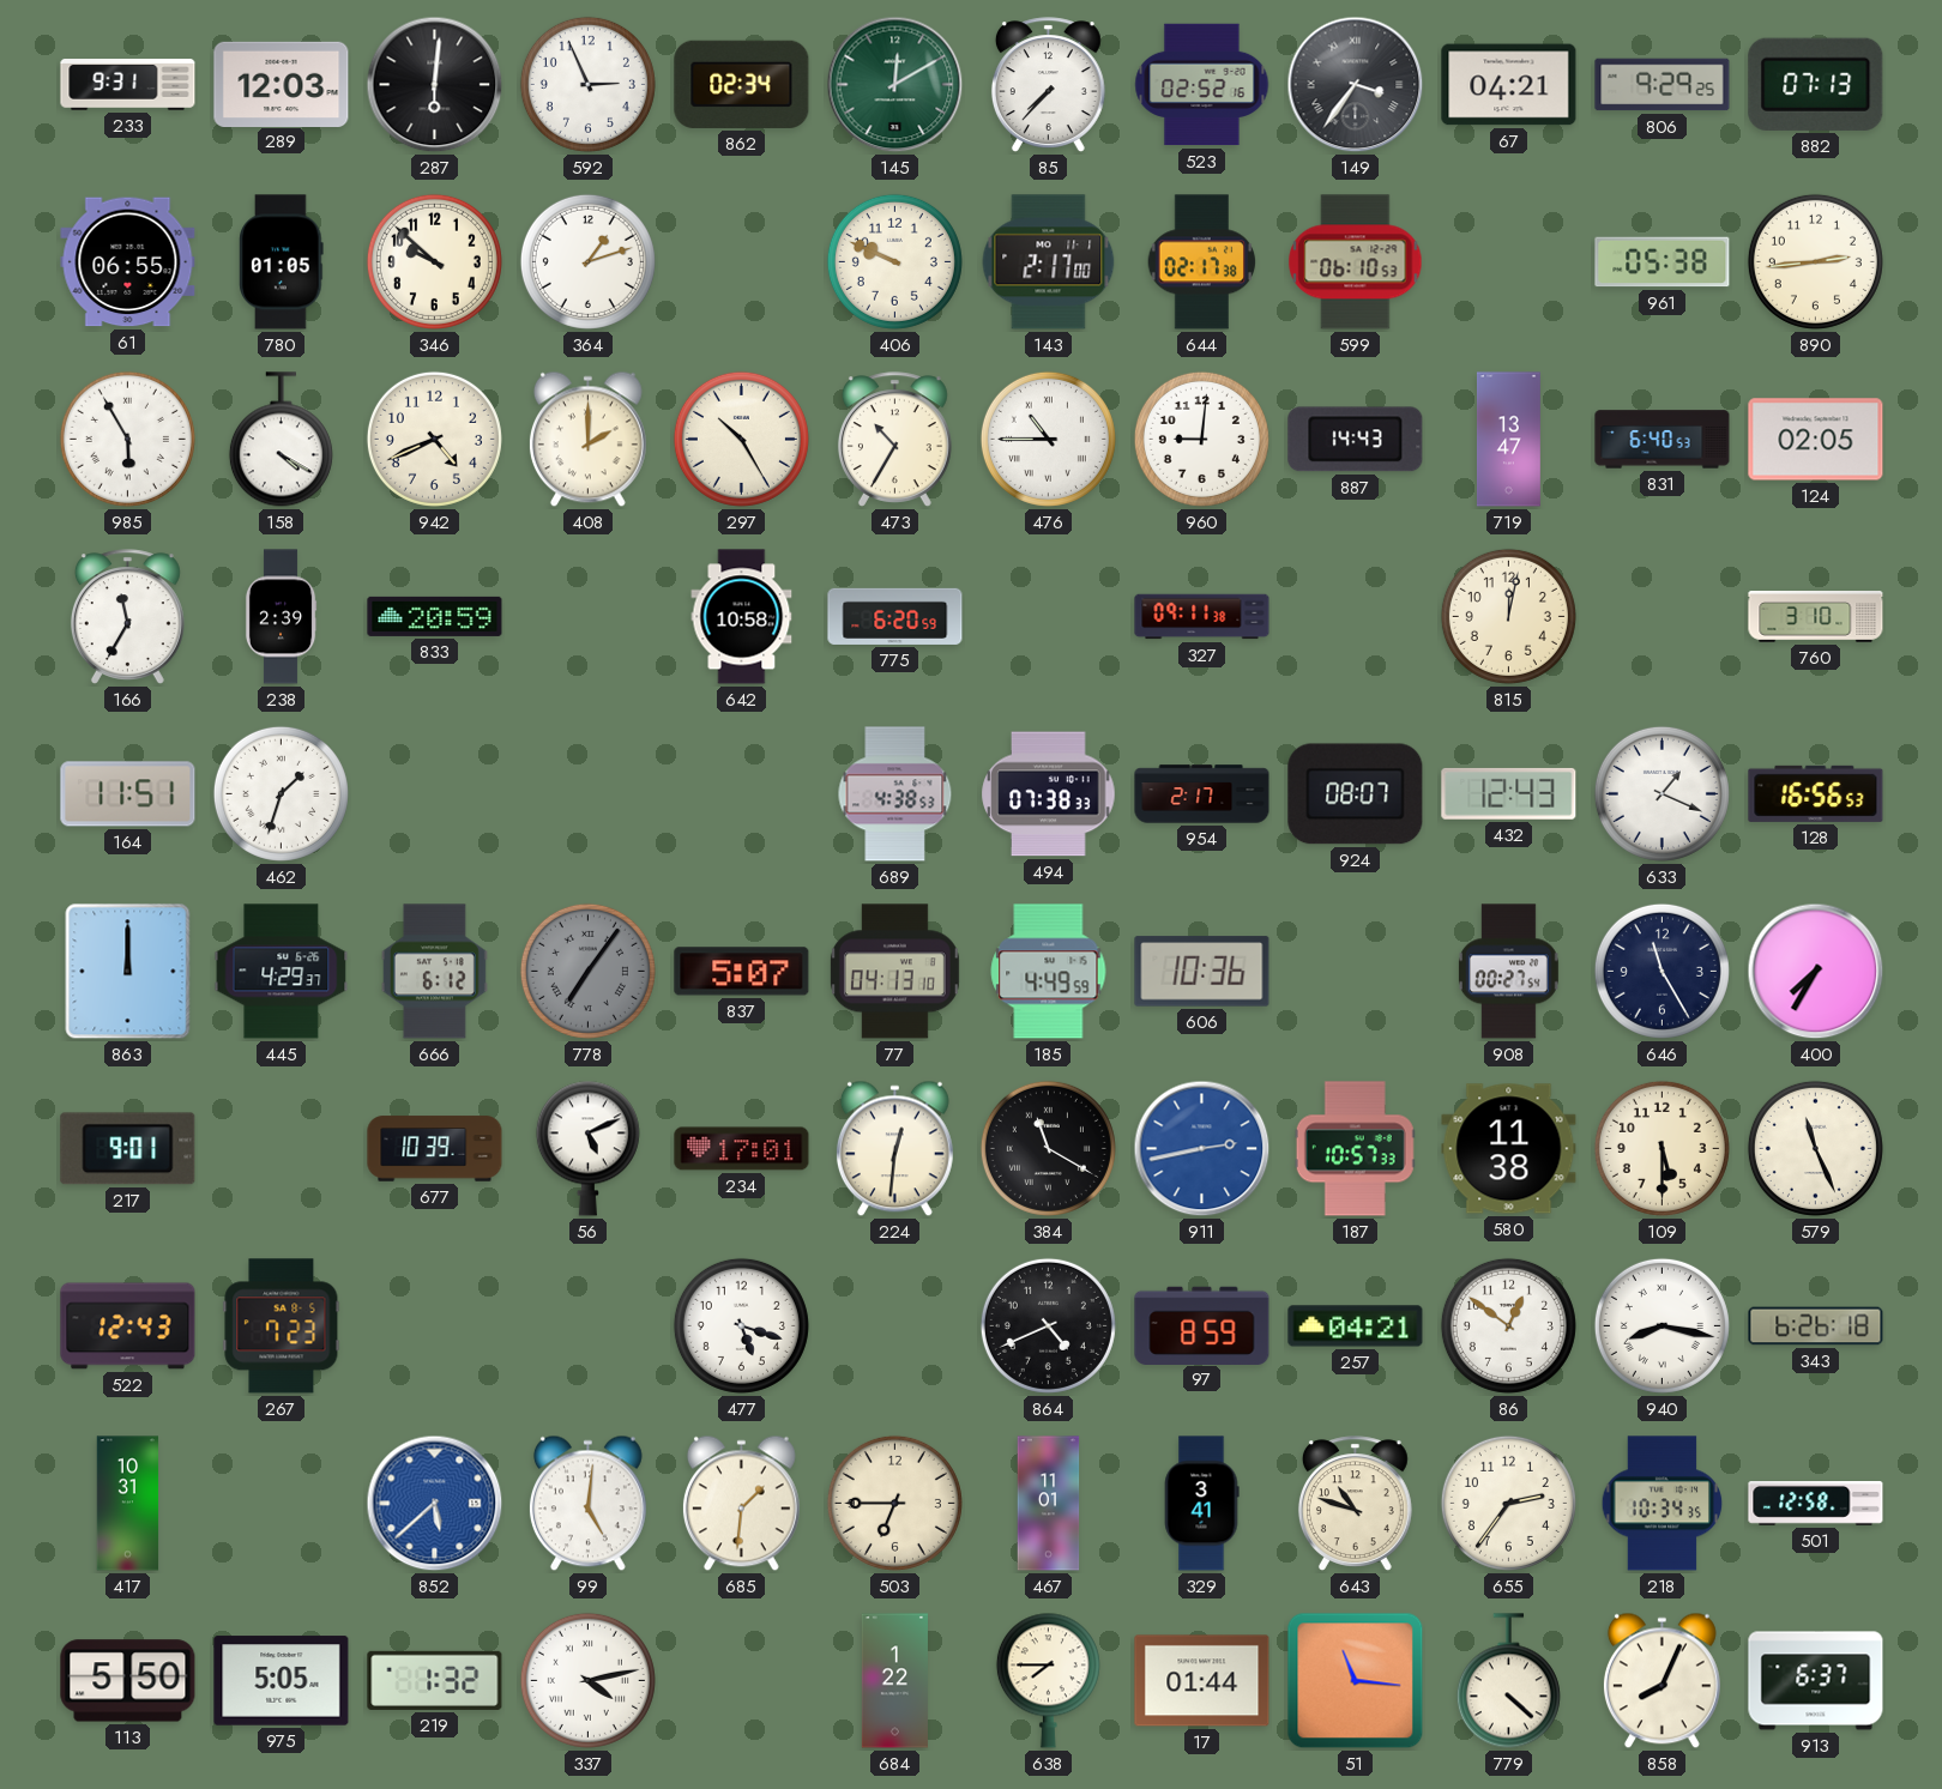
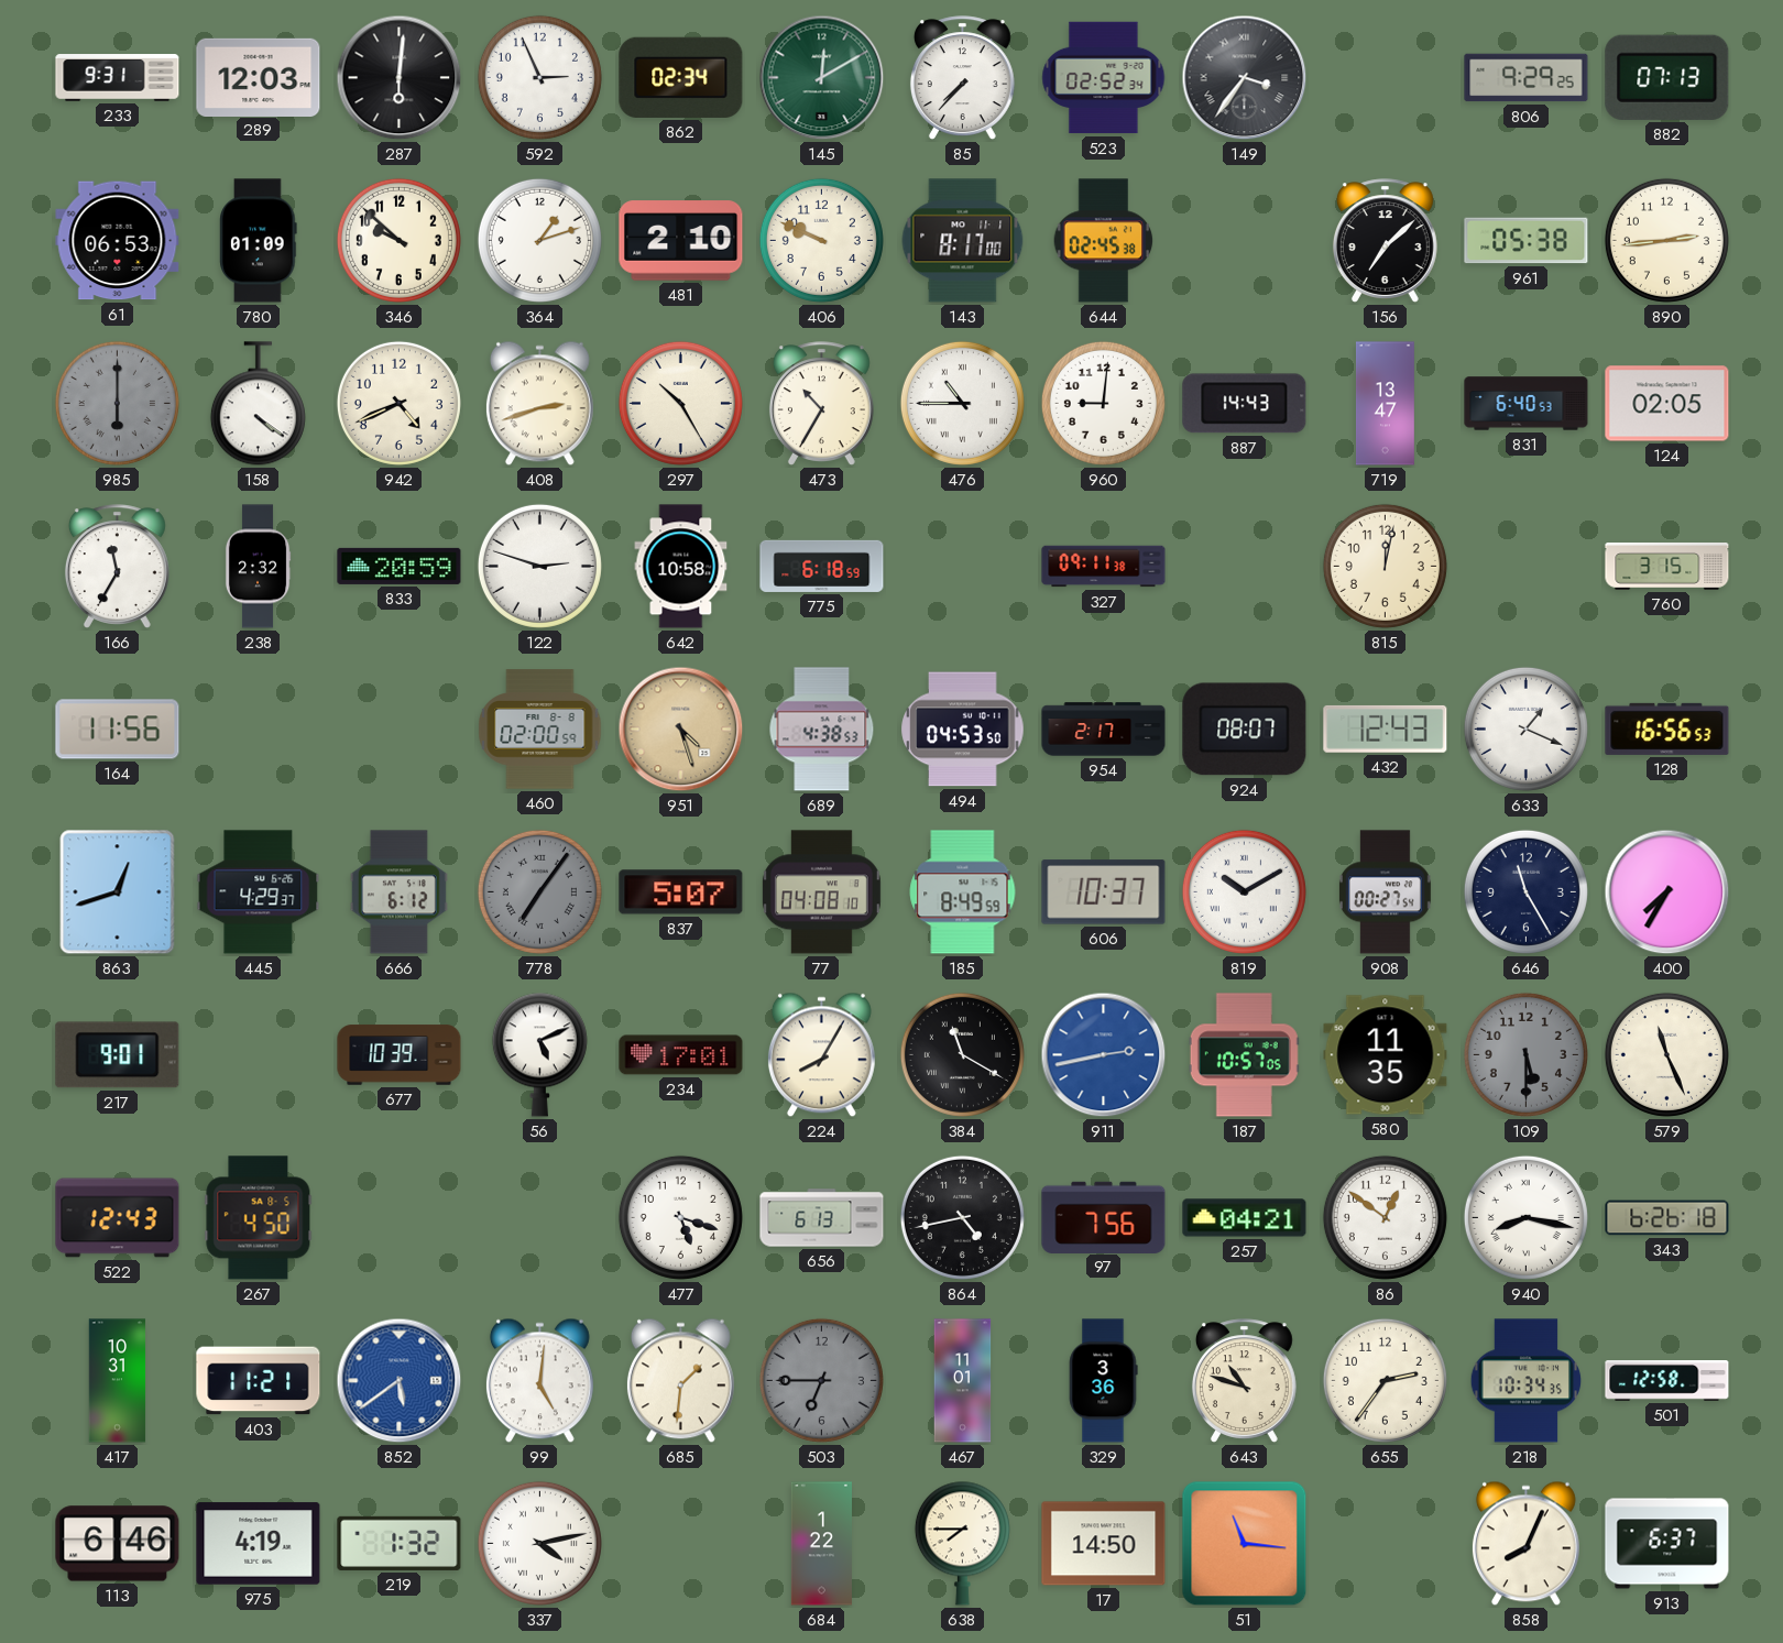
523: 02:52:16 -> 02:52:34
67: 04:21 -> none
61: 06:55 -> 06:53
780: 01:05 -> 01:09
481: none -> 2:10
143: 2:17 -> 8:17
644: 02:17 -> 02:45
599: 06:10 -> none
156: none -> 7:08
985: 5:55 -> 6:00
985 dial: white -> grey
158: 4:20 -> 4:21
408: 2:00 -> 2:42
238: 2:39 -> 2:32
122: none -> 2:48
775: 6:20 -> 6:18
760: 3:10 -> 3:15
164: 11:51 -> 11:56
462: 1:33 -> none
460: none -> 02:00
951: none -> 4:27
494: 07:38 -> 04:53
863: 12:00 -> 12:42
77: 04:13 -> 04:08
185: 4:49 -> 8:49
606: 10:36 -> 10:37
819: none -> 10:10
224: 12:31 -> 8:05
187: 10:57:33 -> 10:57:05
580: 11:38 -> 11:35
109 dial: cream -> grey
267: 7:23 -> 4:50
656: none -> 6:13
864: 4:41 -> 4:43
97: 8:59 -> 7:56
403: none -> 11:21
852: 5:38 -> 5:39
503 dial: cream -> grey
329: 3:41 -> 3:36
113: 5:50 -> 6:46
975: 5:05 -> 4:19
17: 01:44 -> 14:50
779: 4:22 -> none
